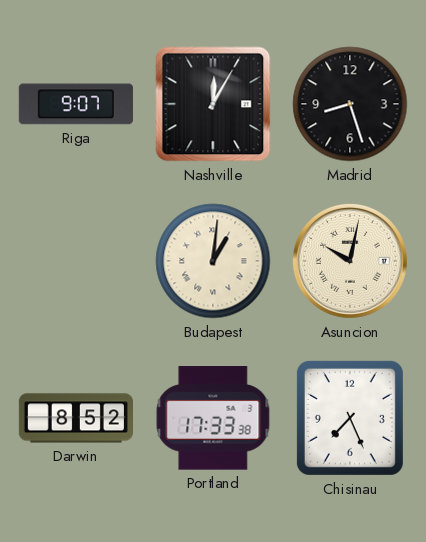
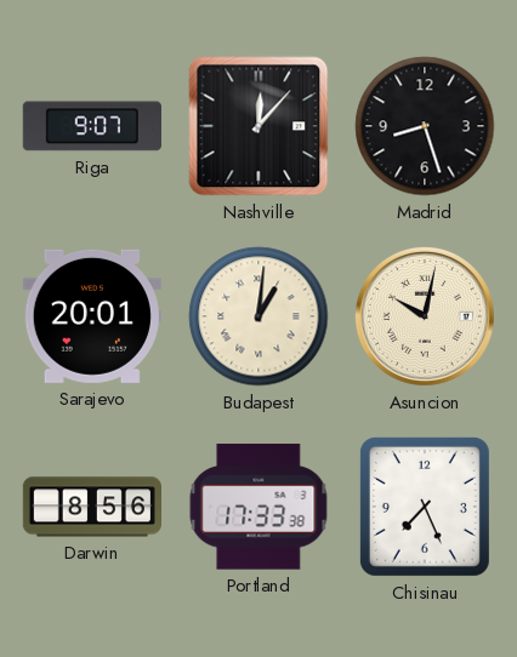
Nashville: 12:05 -> 12:07
Sarajevo: none -> 20:01
Darwin: 8:52 -> 8:56
